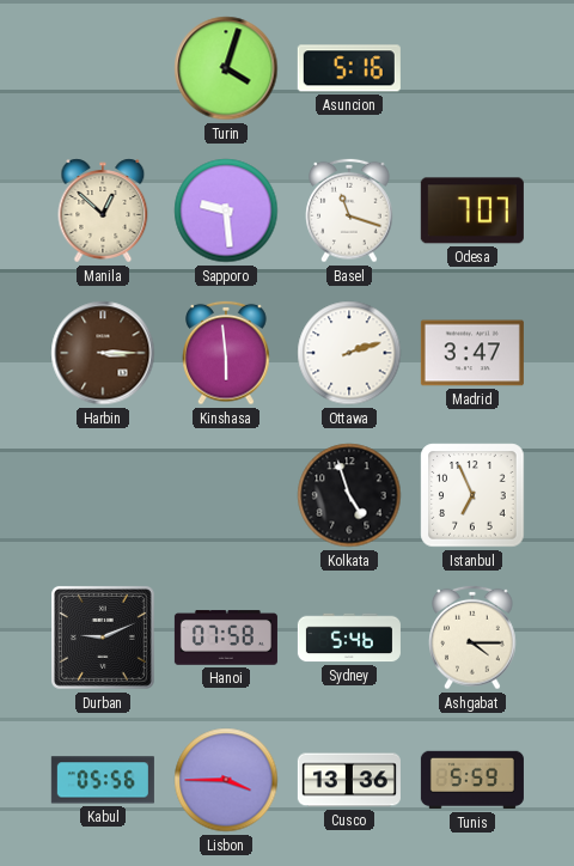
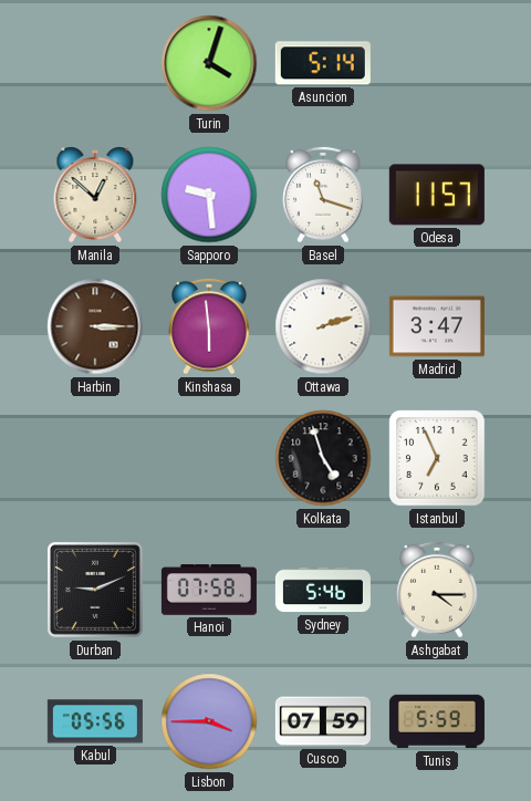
Asuncion: 5:16 -> 5:14
Odesa: 7:07 -> 11:57
Cusco: 13:36 -> 07:59
